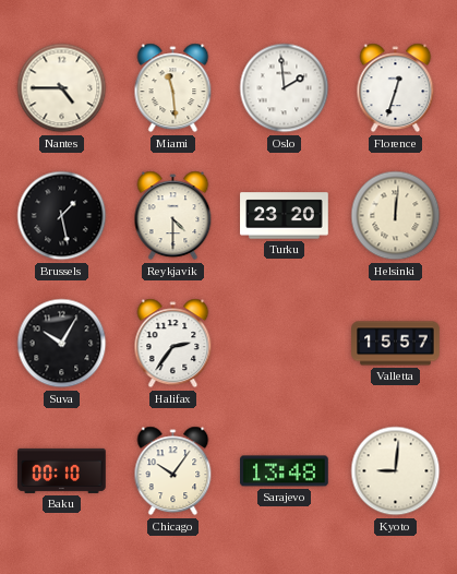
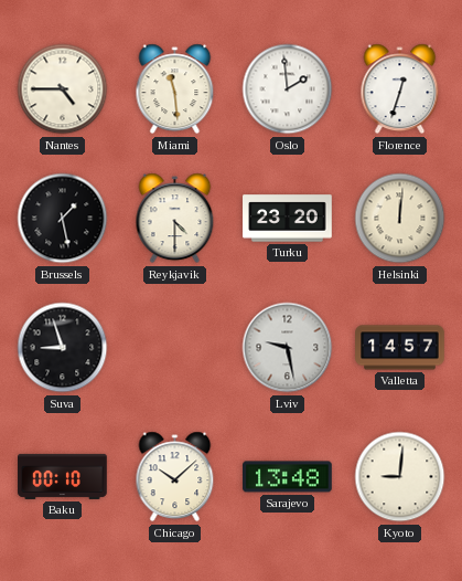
Suva: 10:05 -> 8:57
Halifax: 2:36 -> none
Lviv: none -> 9:28
Valletta: 15:57 -> 14:57
Chicago: 10:06 -> 10:08
